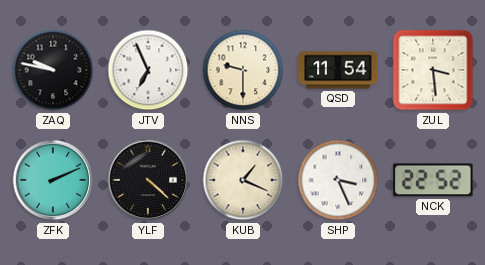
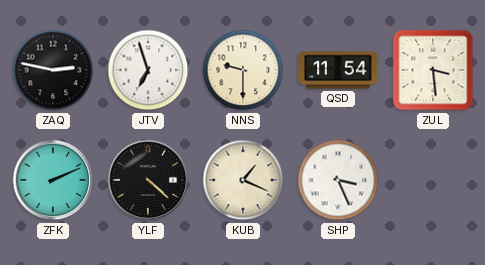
ZAQ: 9:47 -> 2:47
JTV: 6:56 -> 6:57
NCK: 22:52 -> none
